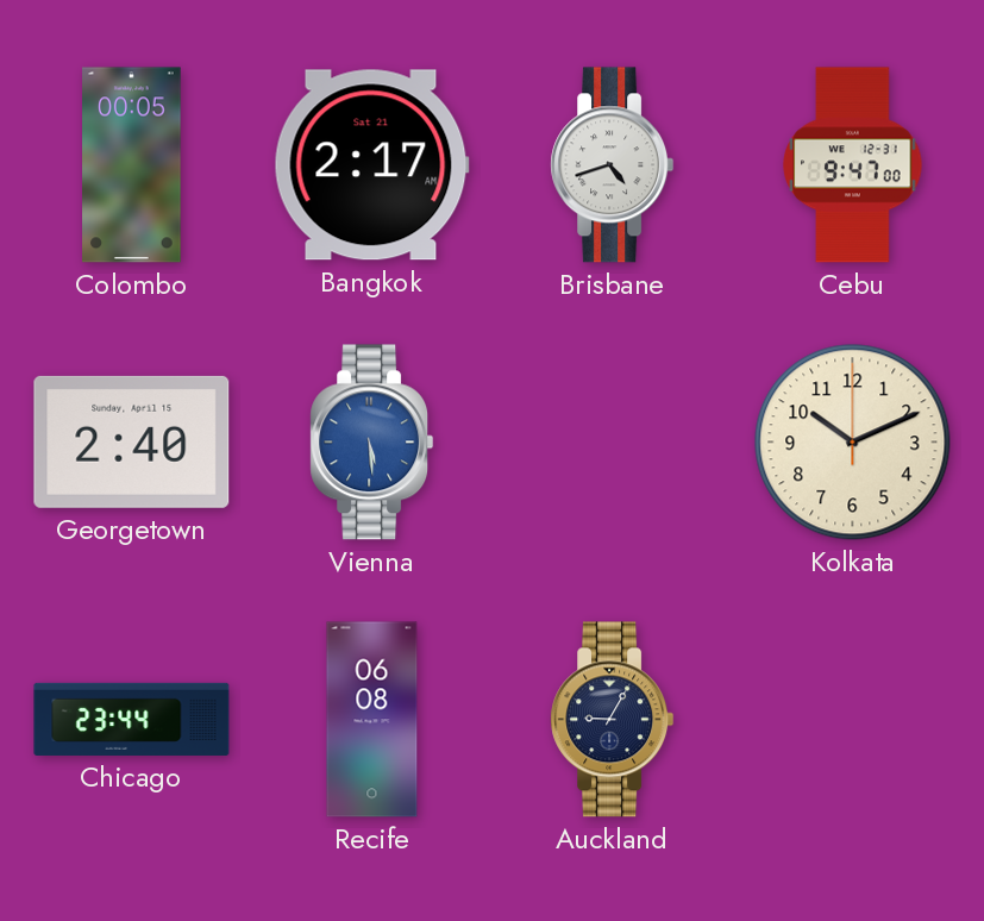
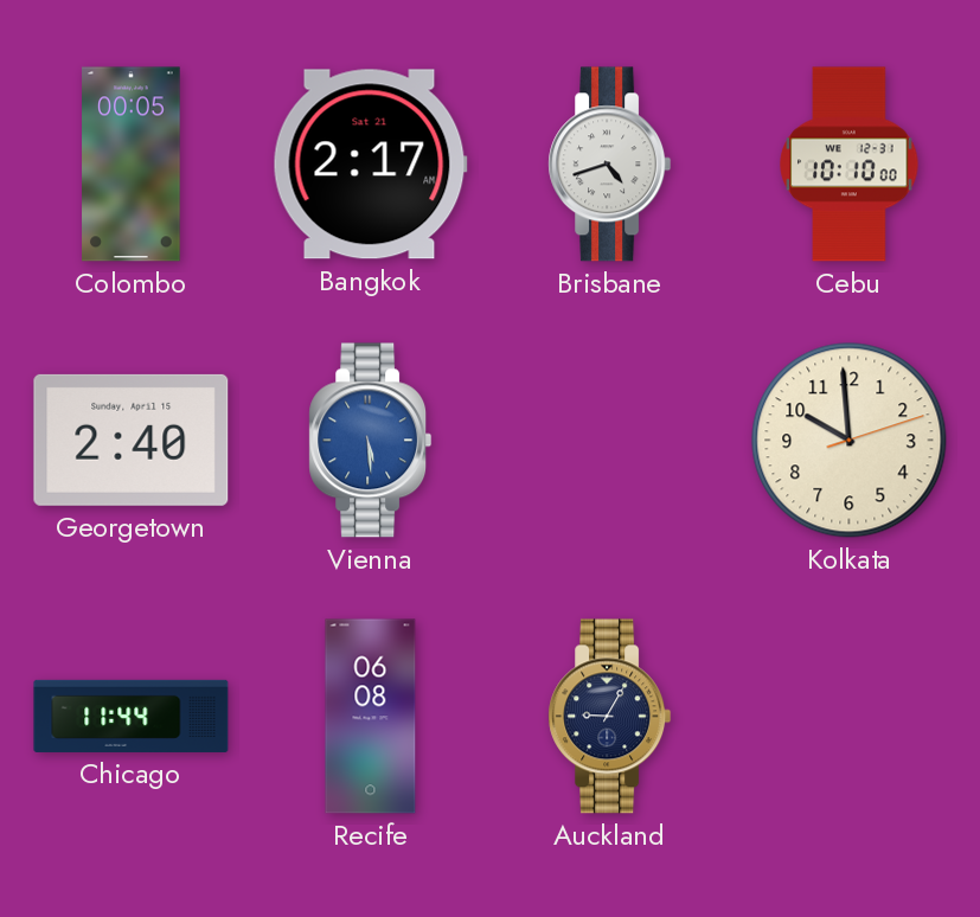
Cebu: 9:47 -> 10:10
Kolkata: 10:11 -> 9:59
Chicago: 23:44 -> 11:44
